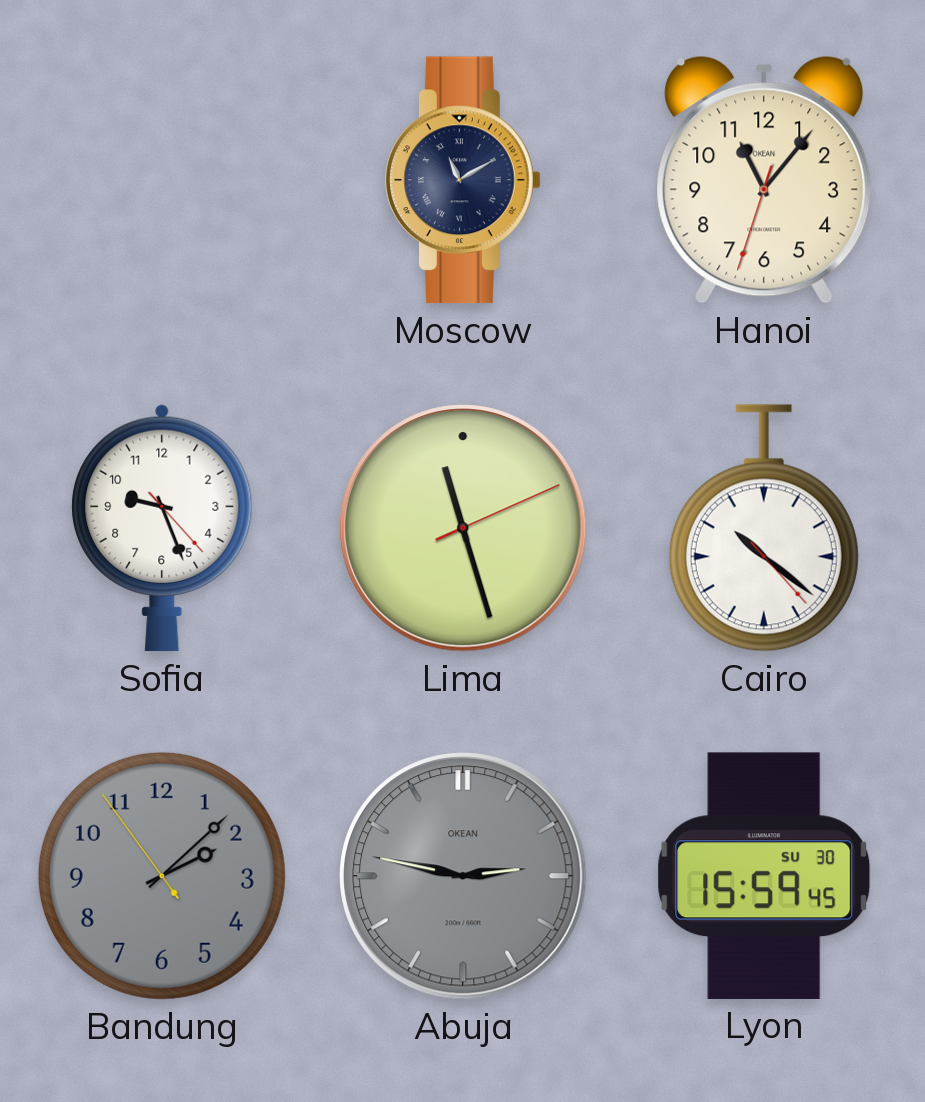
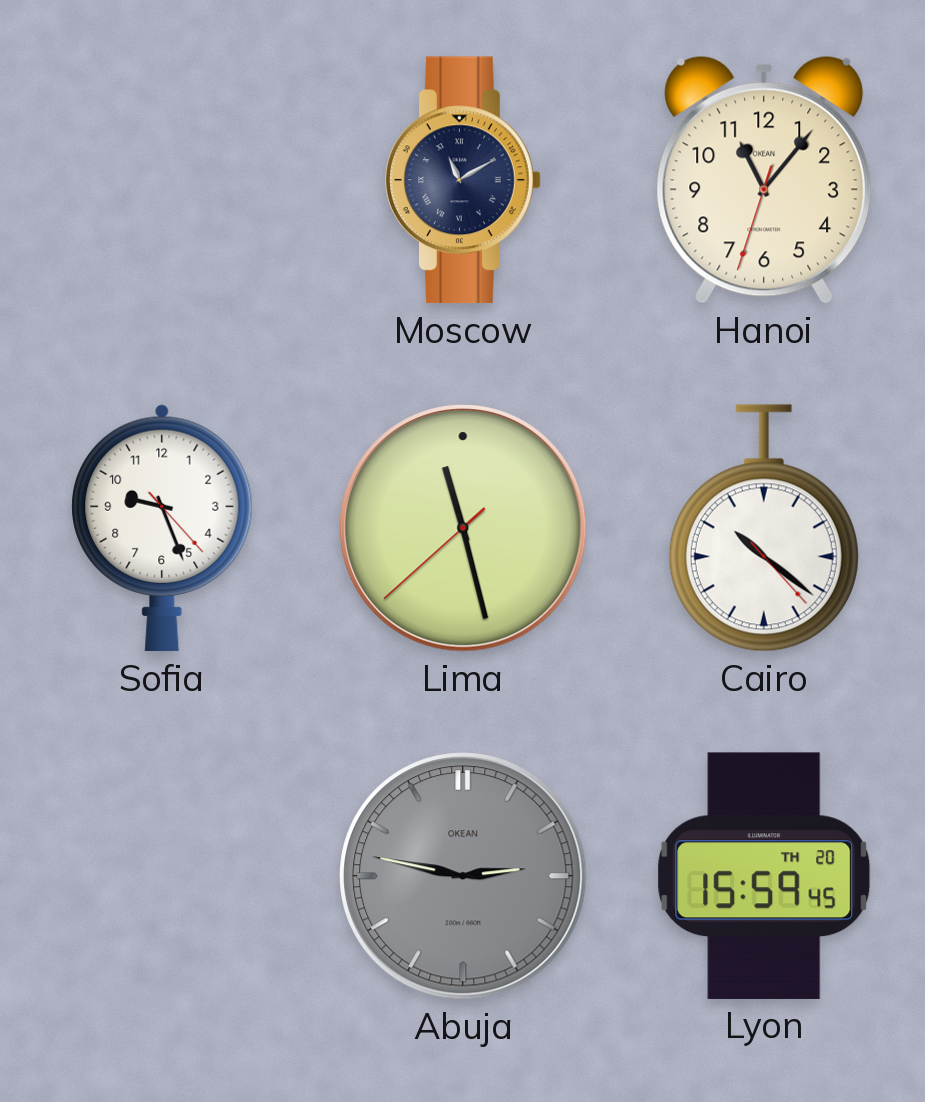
Lima: 11:27:11 -> 11:27:38
Bandung: 2:07 -> none
Lyon date: SU 30 -> TH 20
